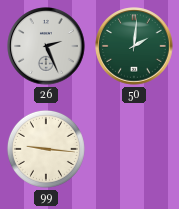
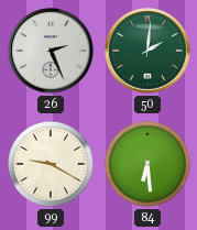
99: 9:16 -> 9:20
84: none -> 6:29
